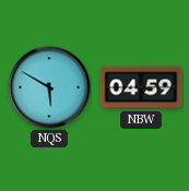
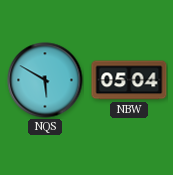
NBW: 04:59 -> 05:04
